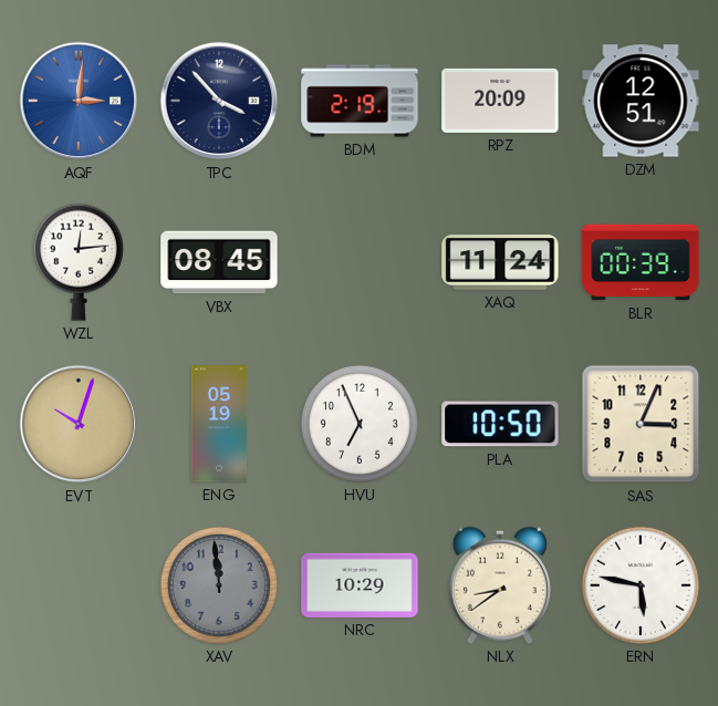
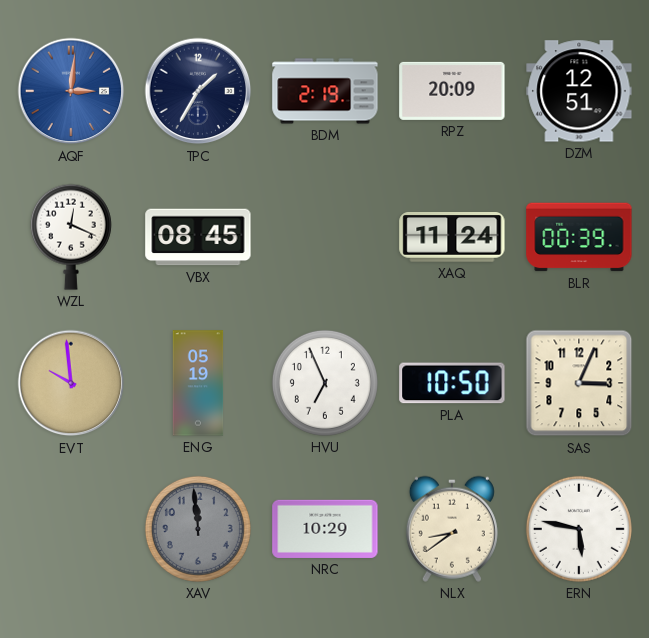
TPC: 3:53 -> 1:35
WZL: 12:14 -> 12:19
EVT: 10:03 -> 9:59
